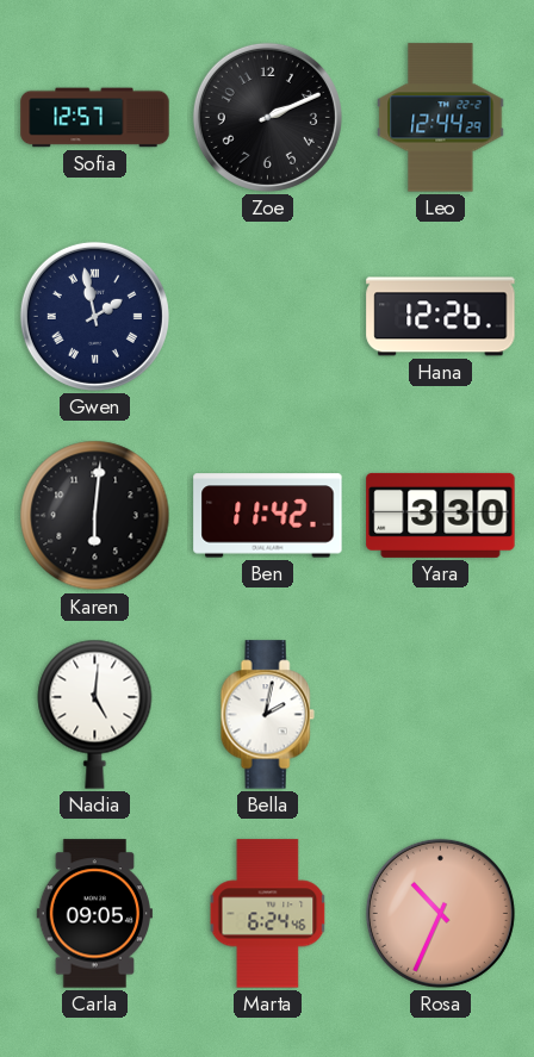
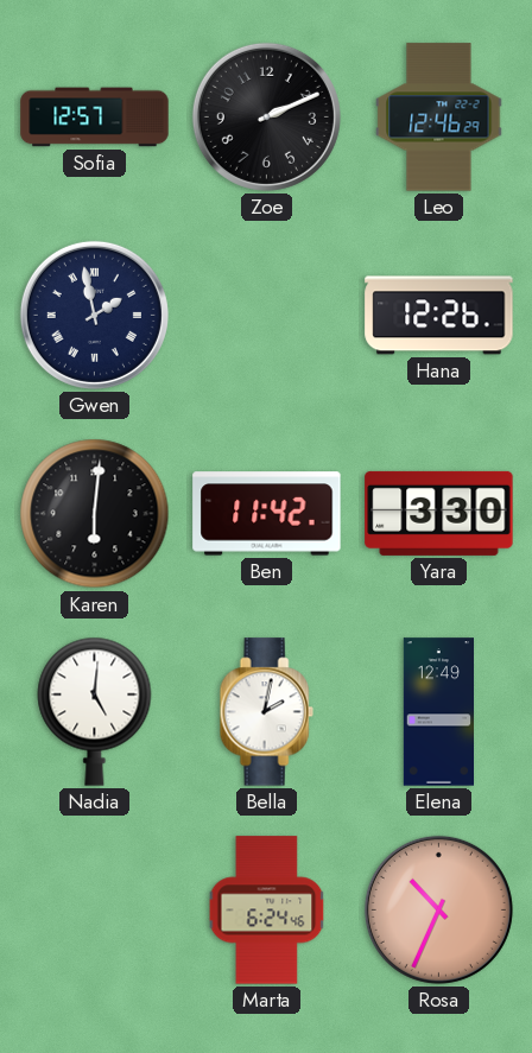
Leo: 12:44 -> 12:46
Elena: none -> 12:49
Carla: 09:05 -> none
